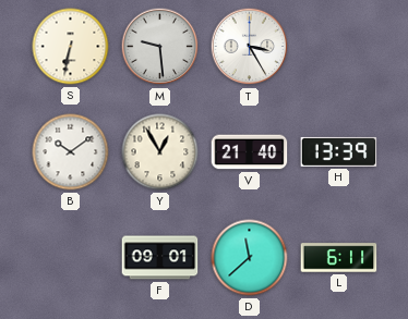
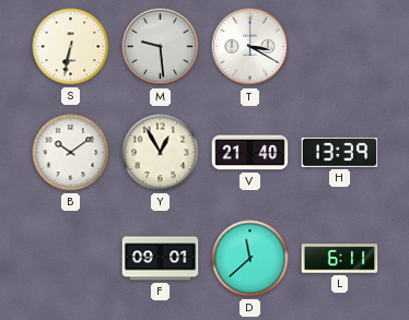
T: 3:25 -> 3:20
